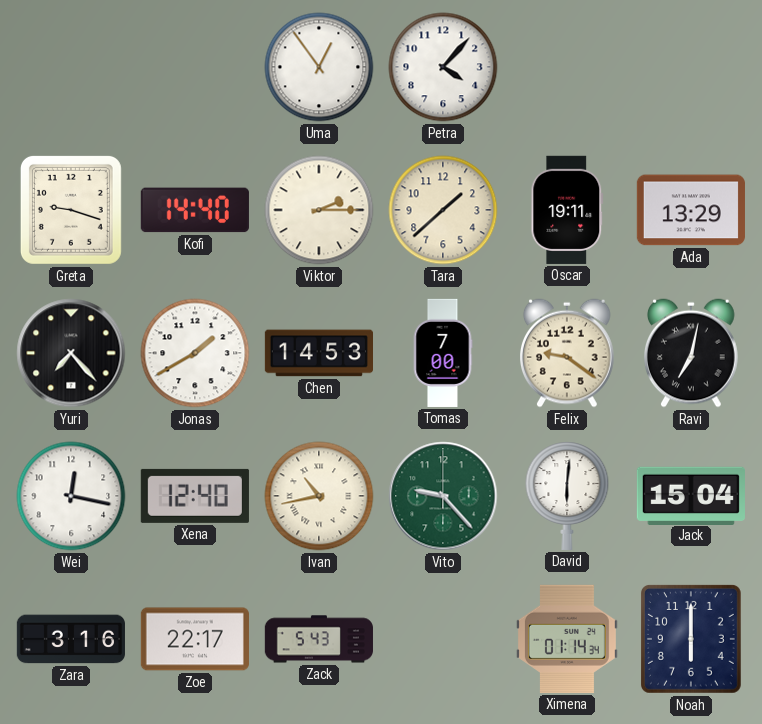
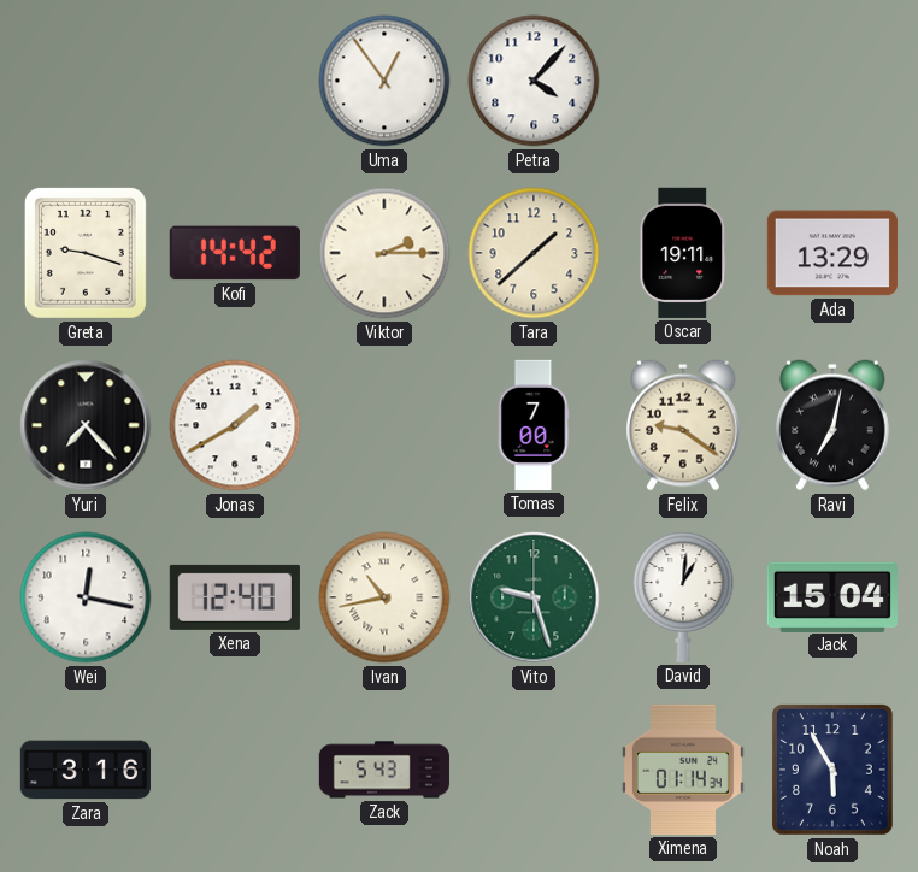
Kofi: 14:40 -> 14:42
Chen: 14:53 -> none
Vito: 9:23 -> 9:27
David: 6:01 -> 1:01
Zoe: 22:17 -> none
Noah: 6:00 -> 5:55
